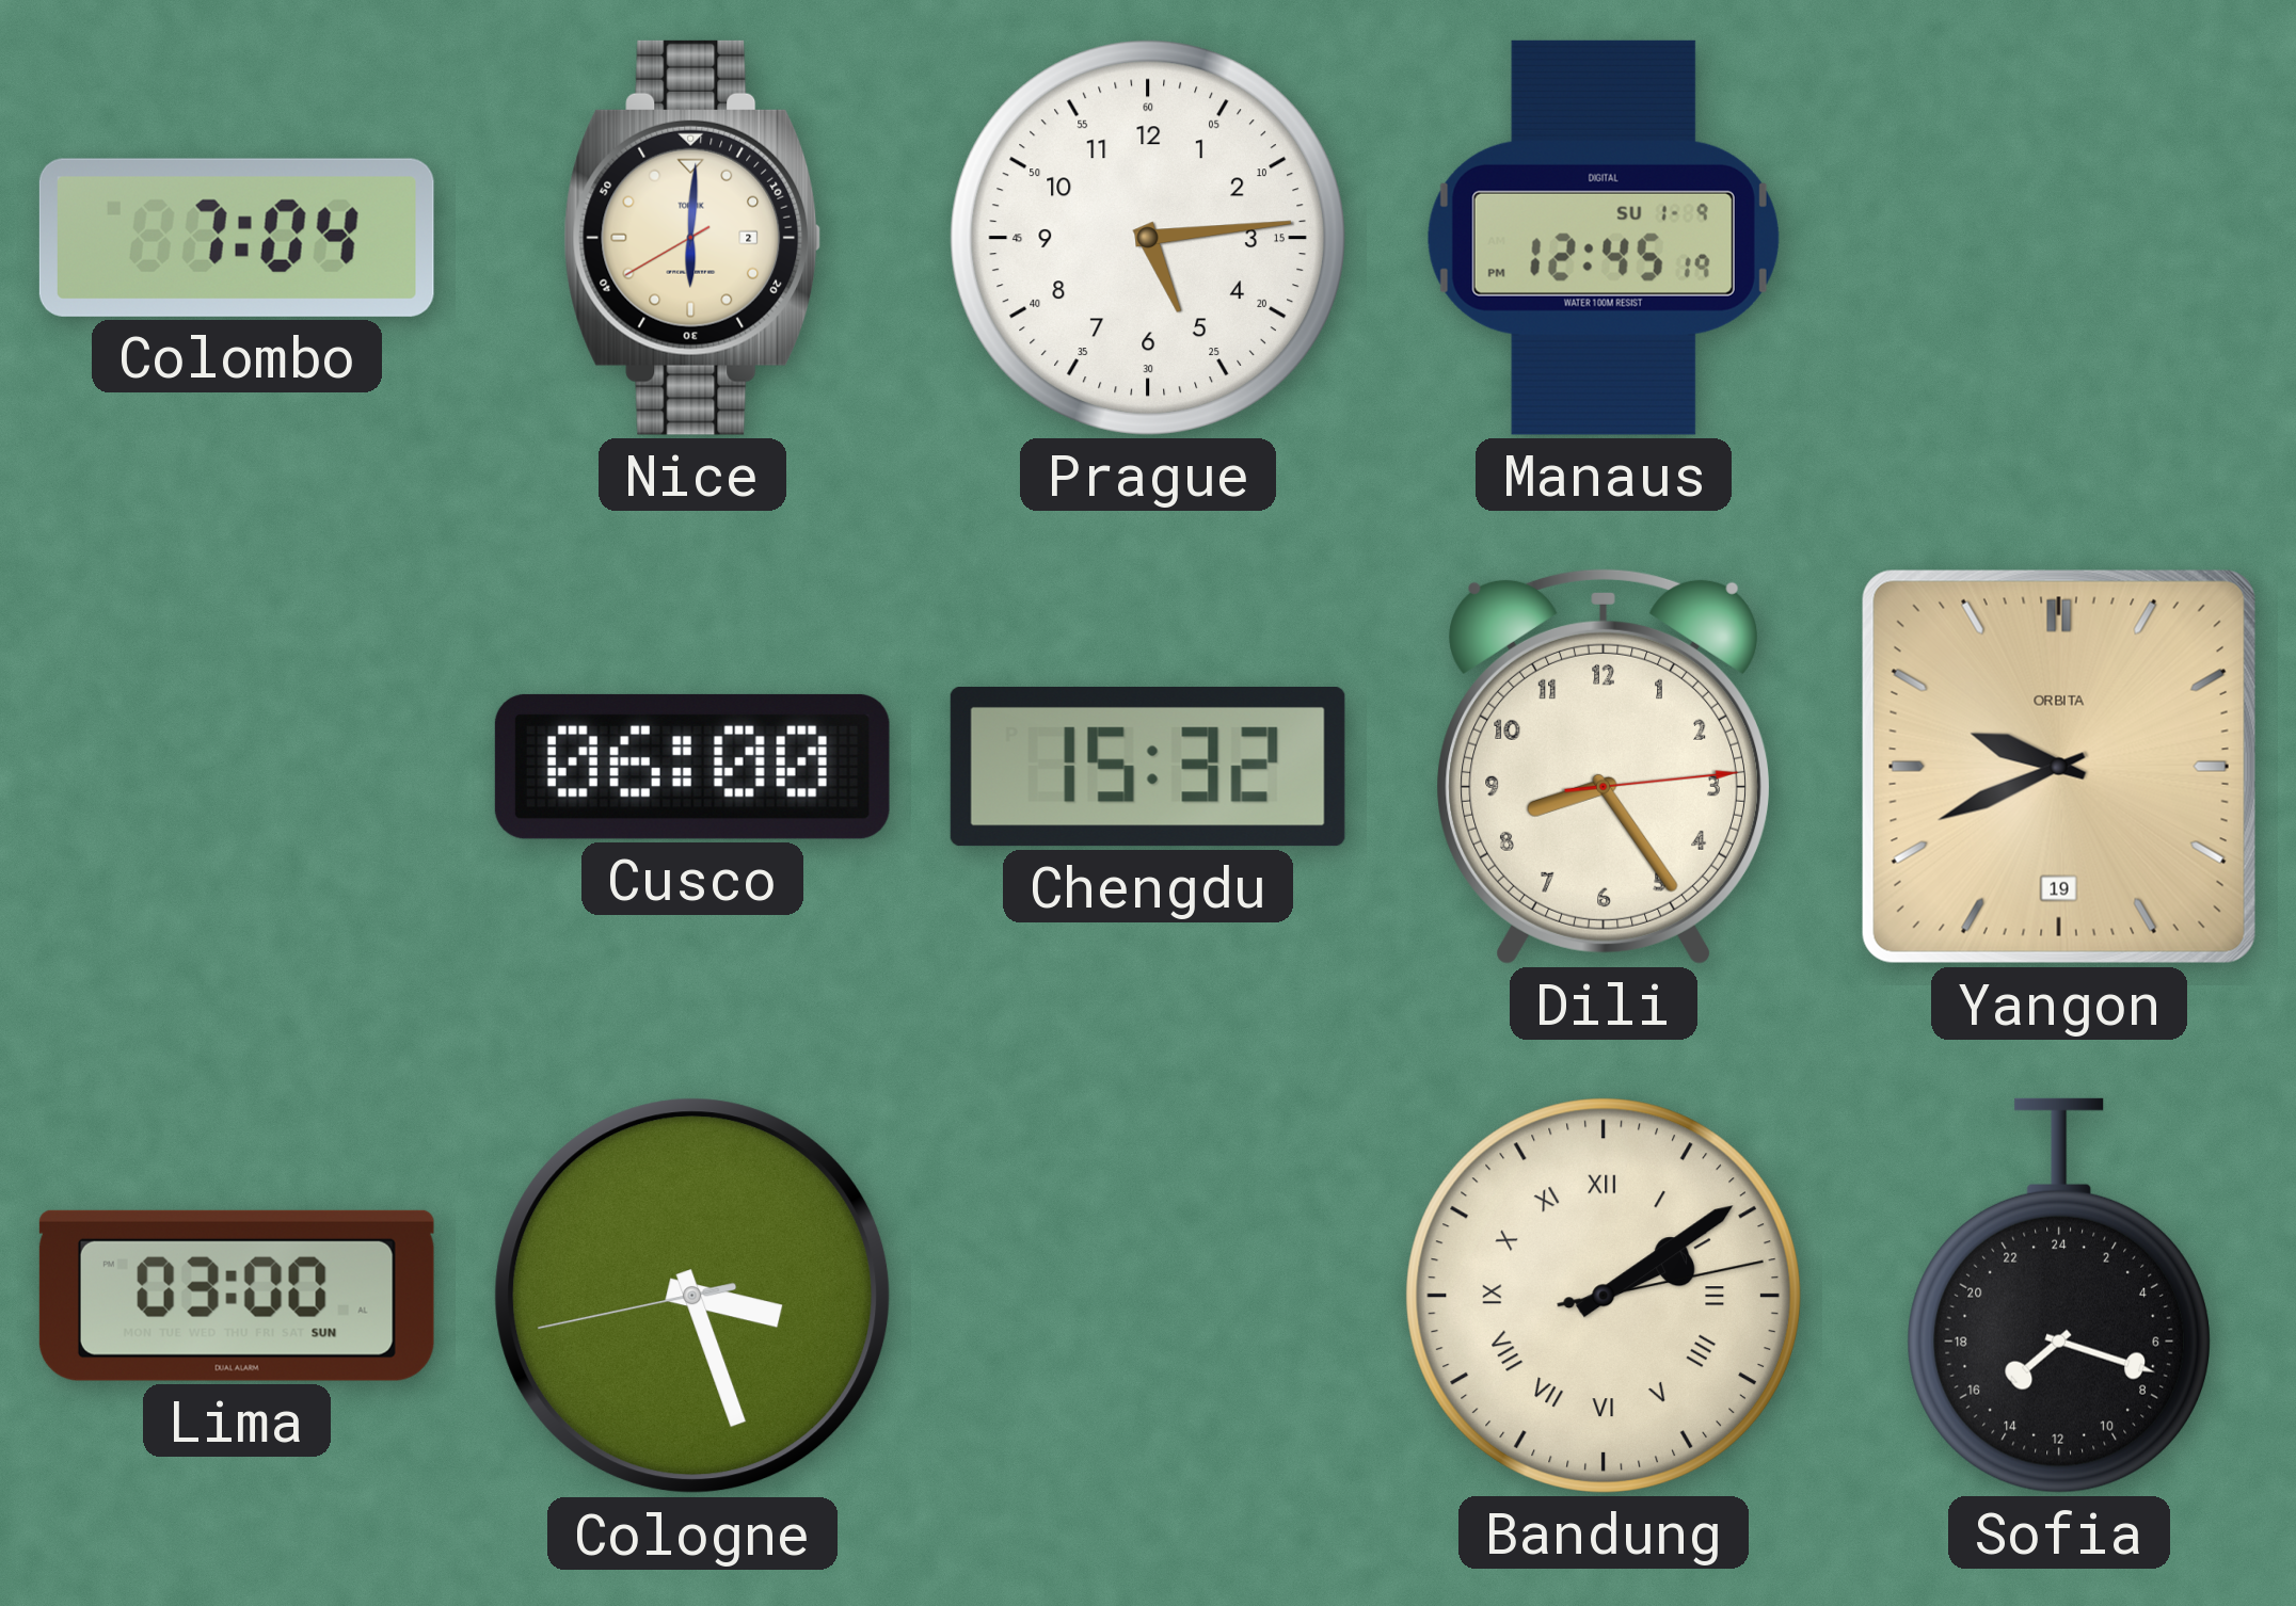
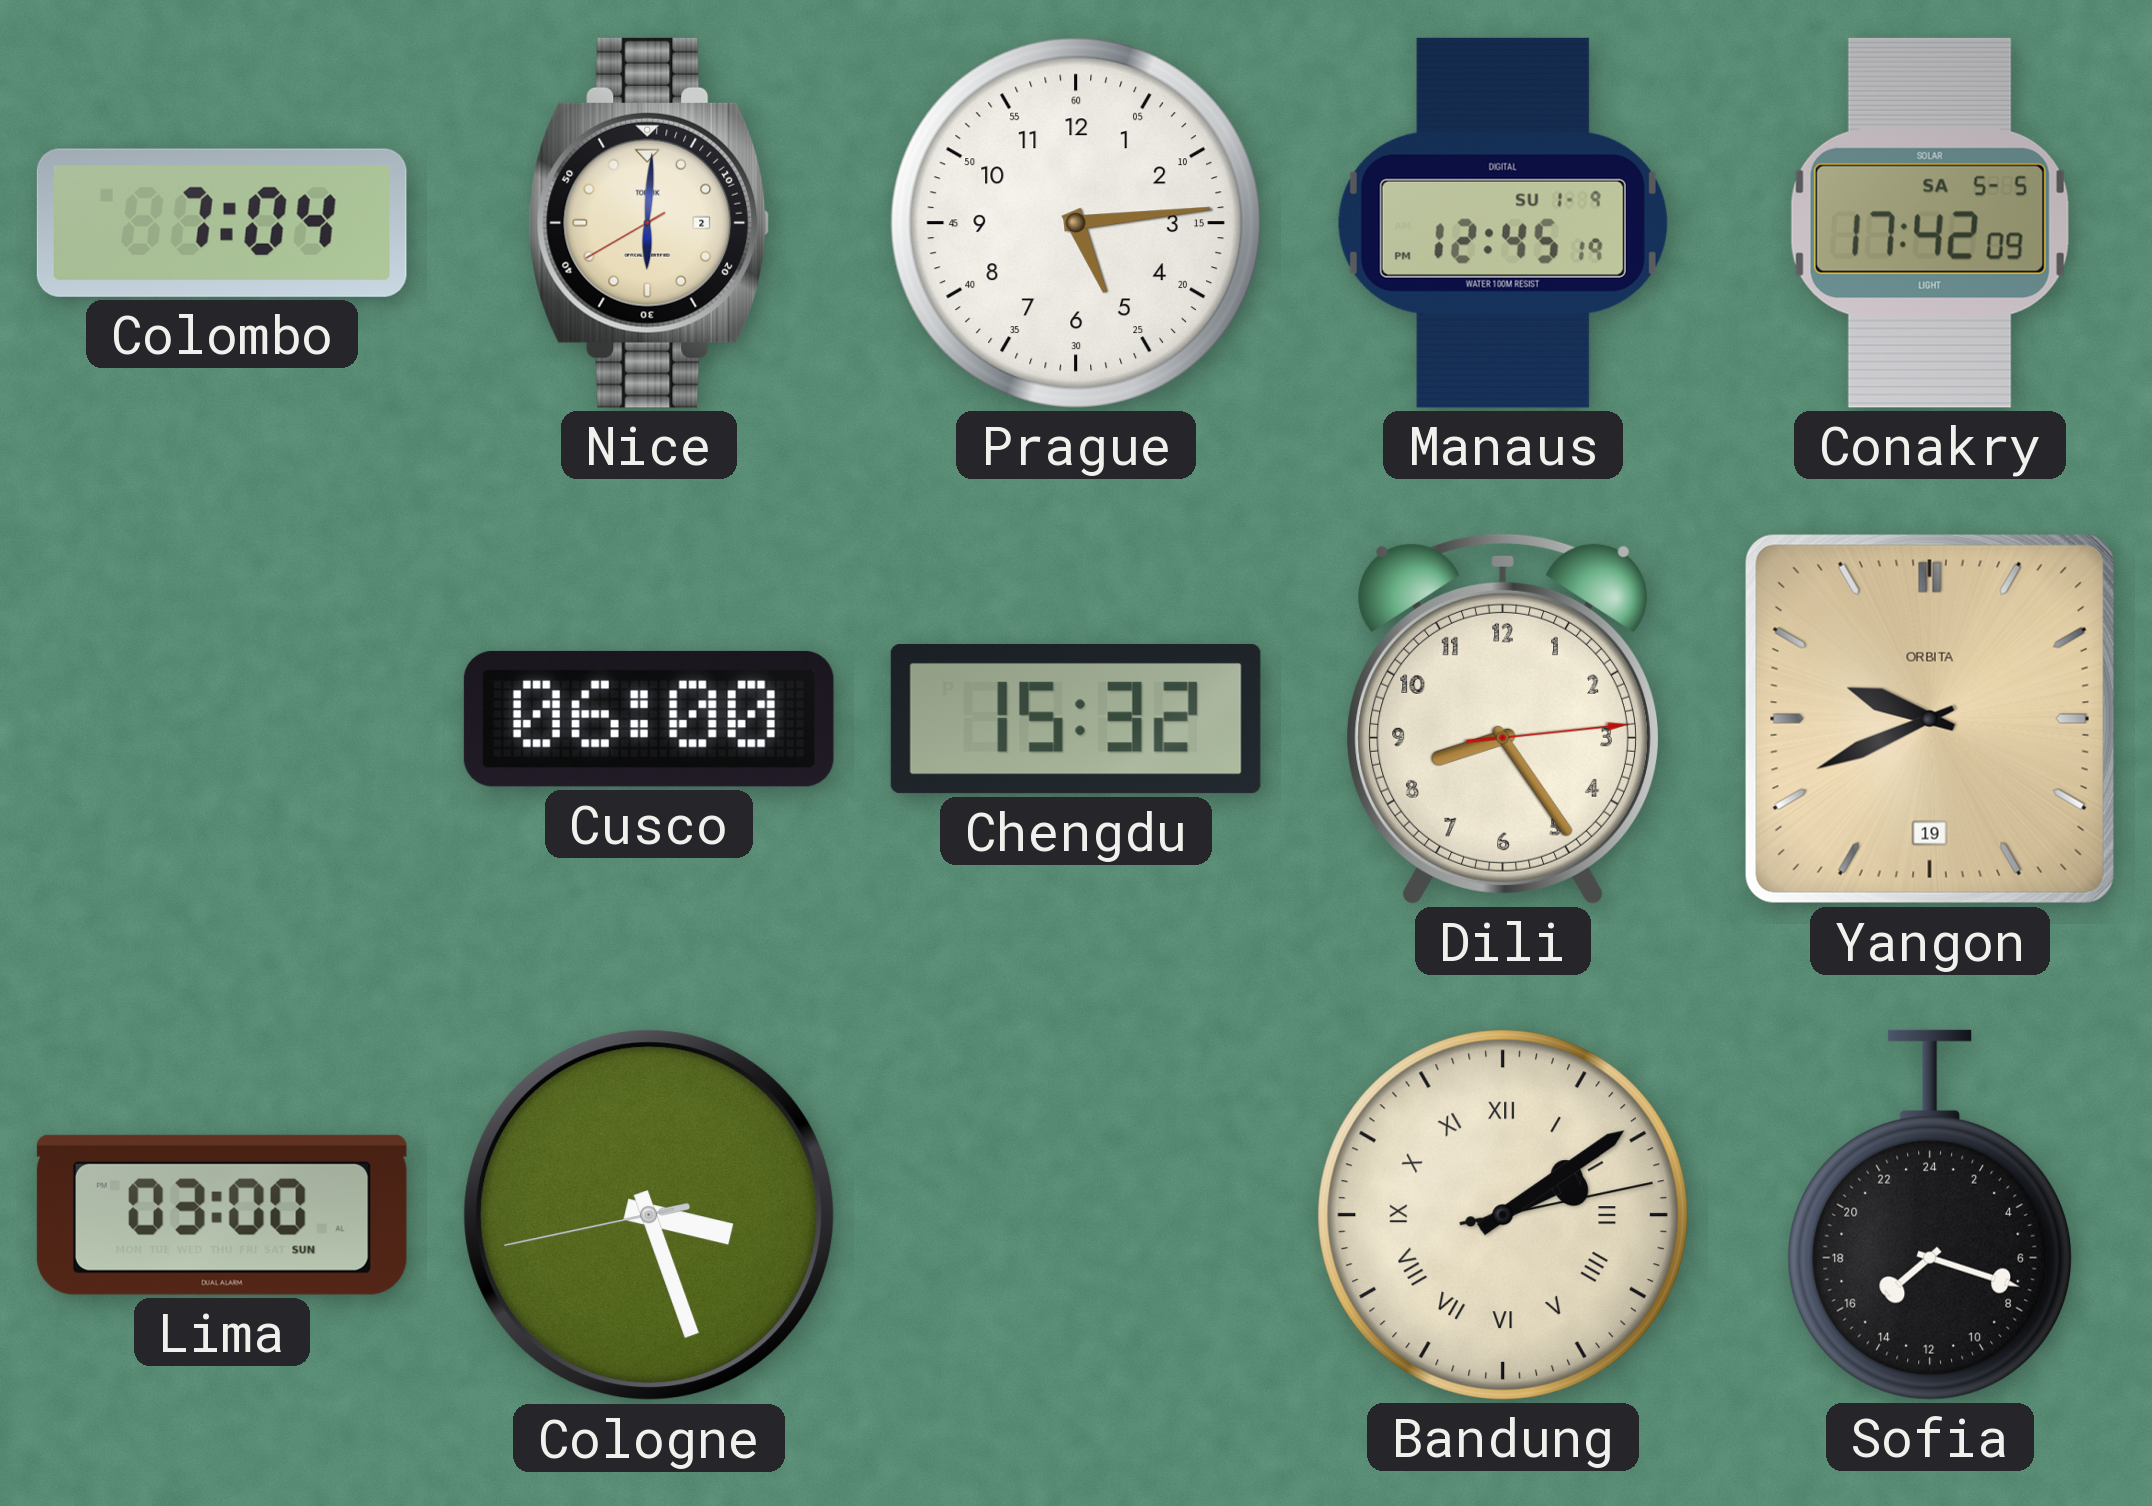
Conakry: none -> 17:42
